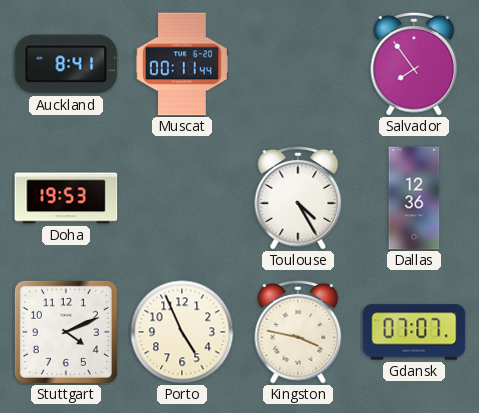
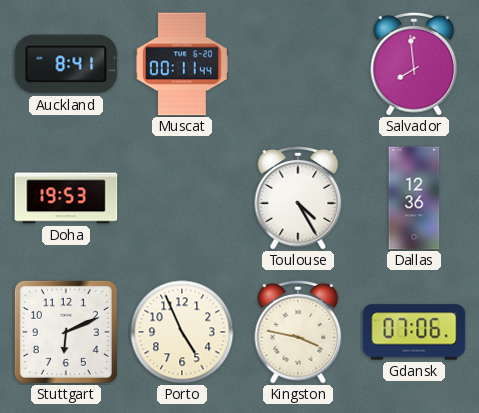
Salvador: 7:54 -> 7:59
Stuttgart: 4:11 -> 6:11
Gdansk: 07:07 -> 07:06
